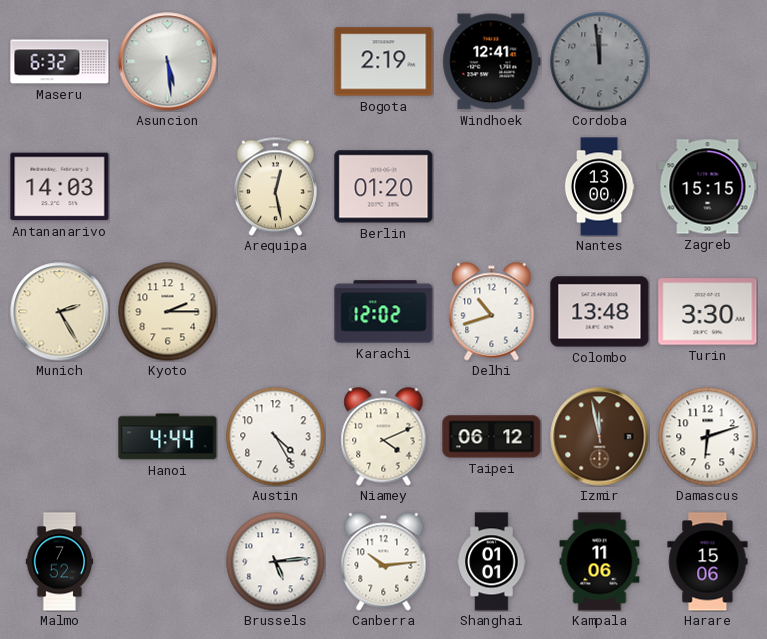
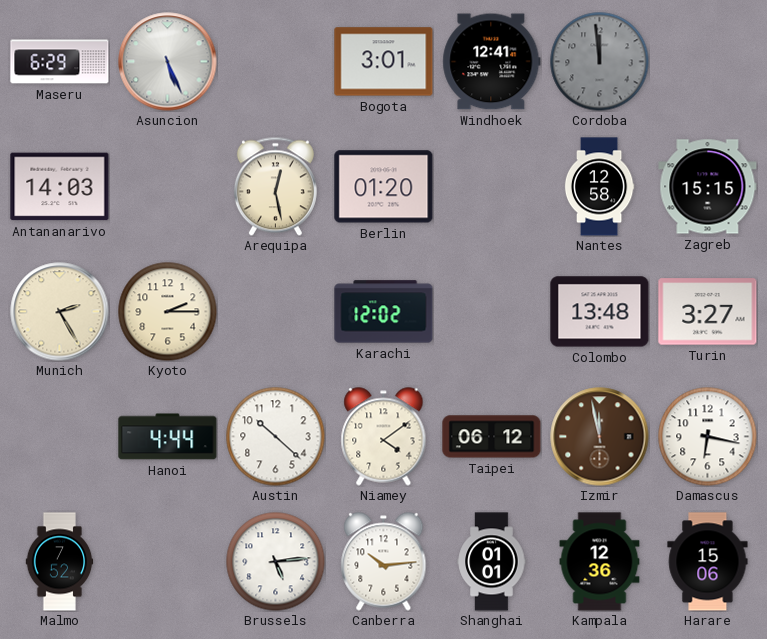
Maseru: 6:32 -> 6:29
Asuncion: 5:29 -> 5:26
Bogota: 2:19 -> 3:01
Nantes: 13:00 -> 12:58
Delhi: 10:42 -> none
Turin: 3:30 -> 3:27
Austin: 4:25 -> 10:22
Niamey: 4:11 -> 4:09
Damascus: 6:12 -> 6:17
Kampala: 11:06 -> 12:36
